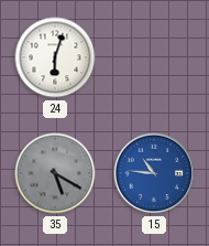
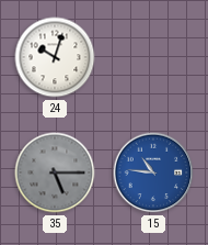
24: 6:03 -> 10:03
35: 5:20 -> 5:15
